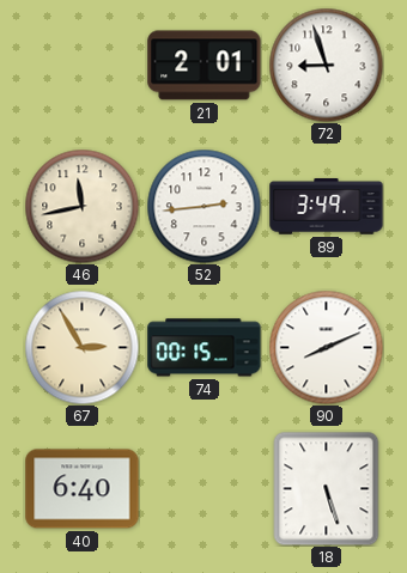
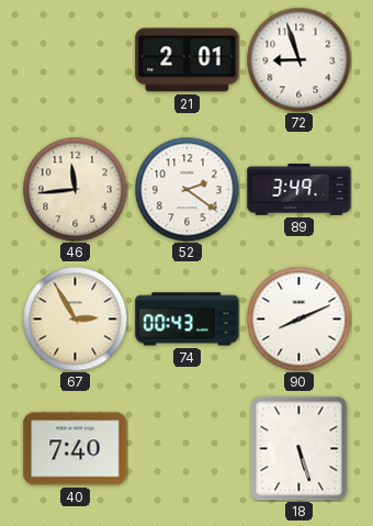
46: 11:43 -> 11:44
52: 2:44 -> 2:21
74: 00:15 -> 00:43
40: 6:40 -> 7:40
